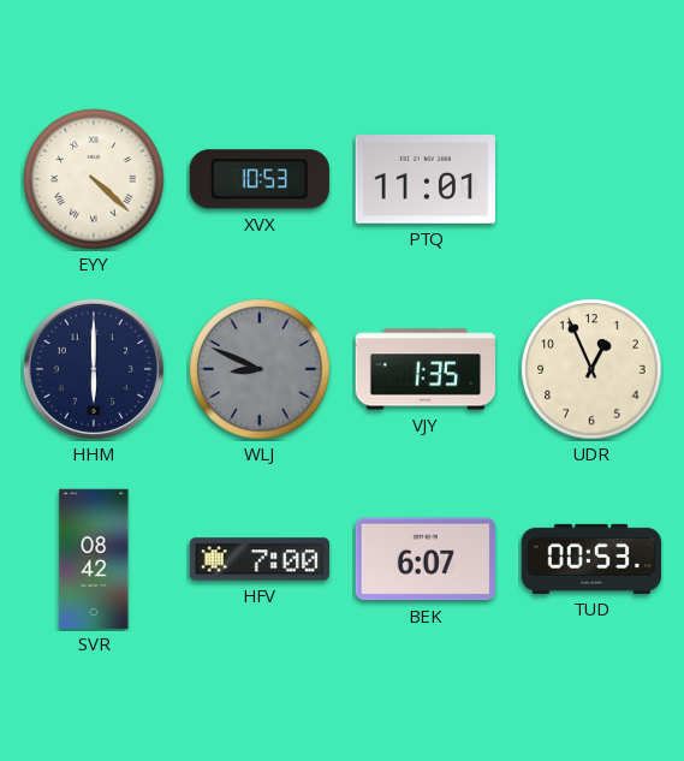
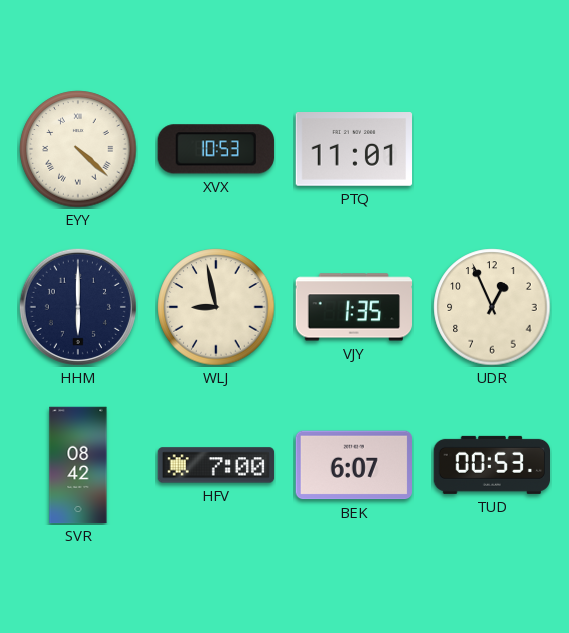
WLJ: 8:49 -> 8:58
WLJ dial: grey -> cream
